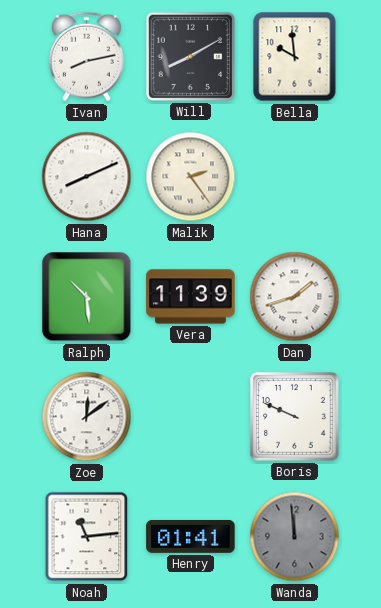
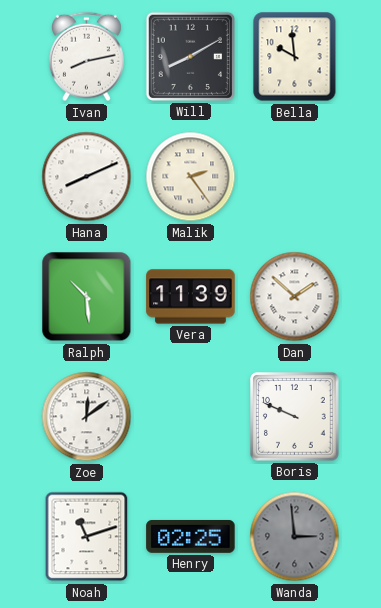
Dan: 1:42 -> 1:52
Noah: 11:14 -> 11:12
Henry: 01:41 -> 02:25
Wanda: 11:59 -> 2:59
